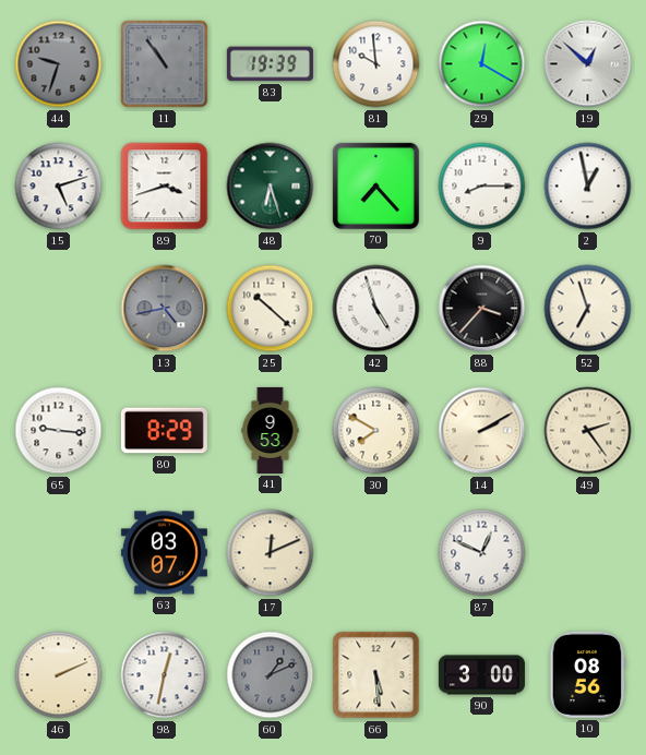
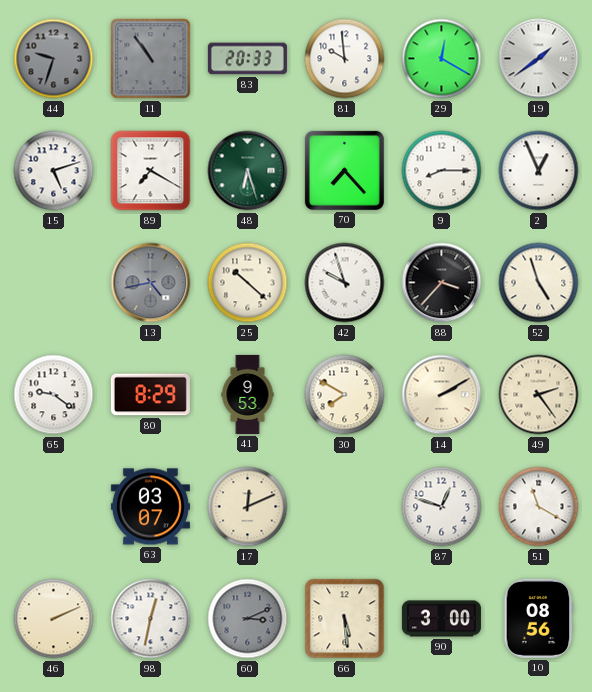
83: 19:39 -> 20:33
19: 12:52 -> 1:39
89: 3:42 -> 7:20
2: 12:58 -> 12:56
42: 4:57 -> 9:57
52: 6:57 -> 4:57
65: 9:16 -> 9:21
87: 12:49 -> 12:48
51: none -> 11:20
60: 1:11 -> 3:11
